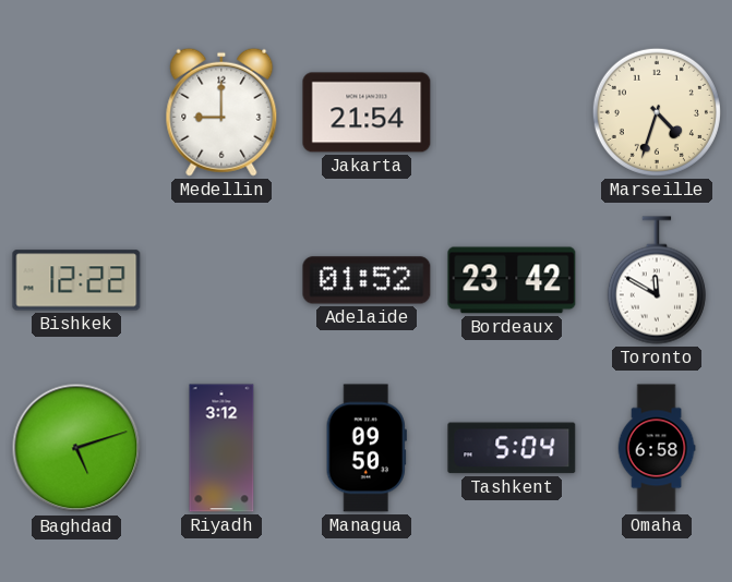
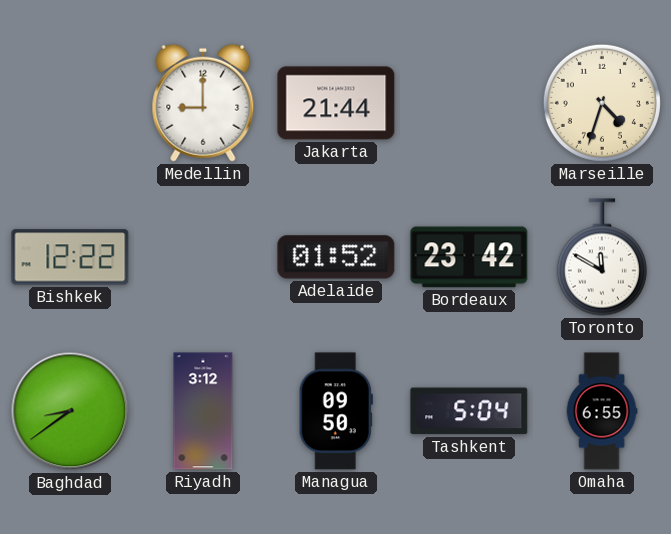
Jakarta: 21:54 -> 21:44
Baghdad: 5:12 -> 8:39
Omaha: 6:58 -> 6:55
